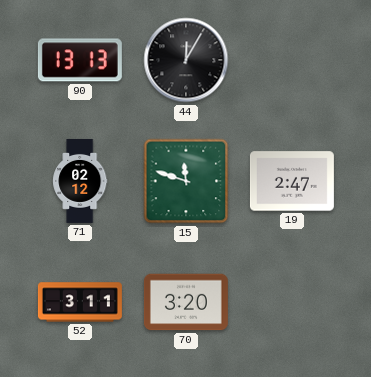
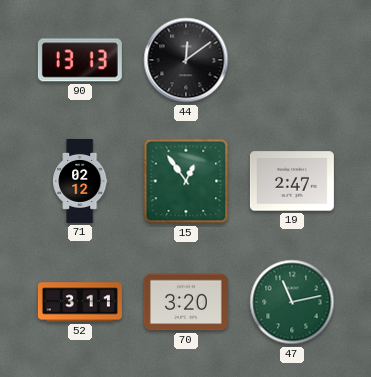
44: 12:05 -> 12:09
15: 11:48 -> 12:54
47: none -> 11:13
